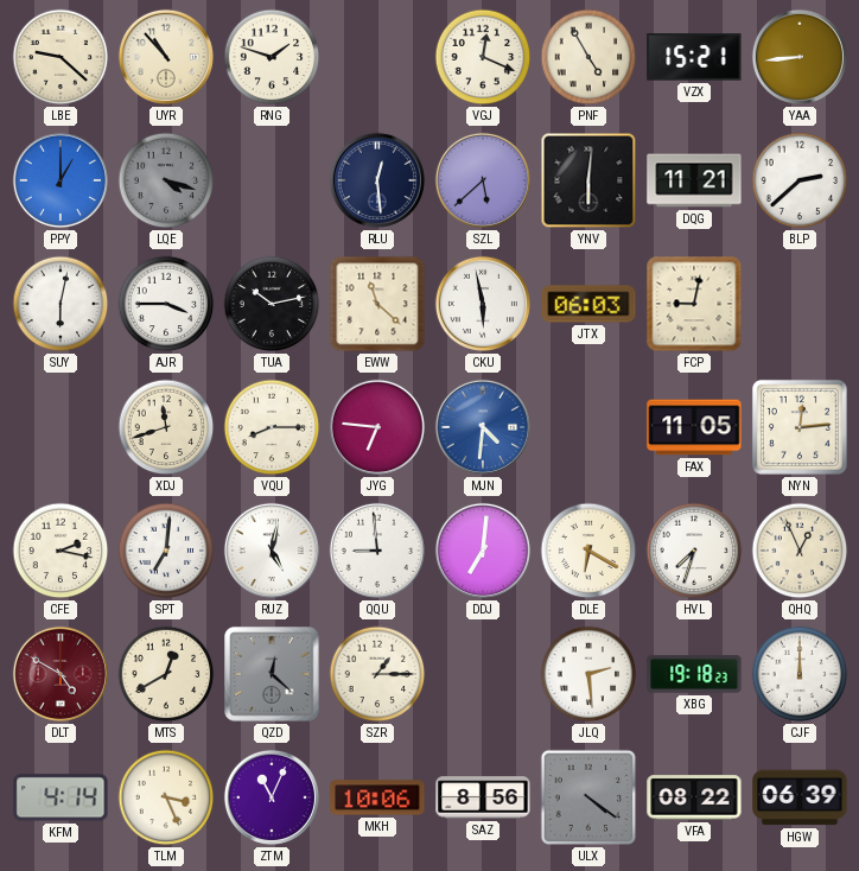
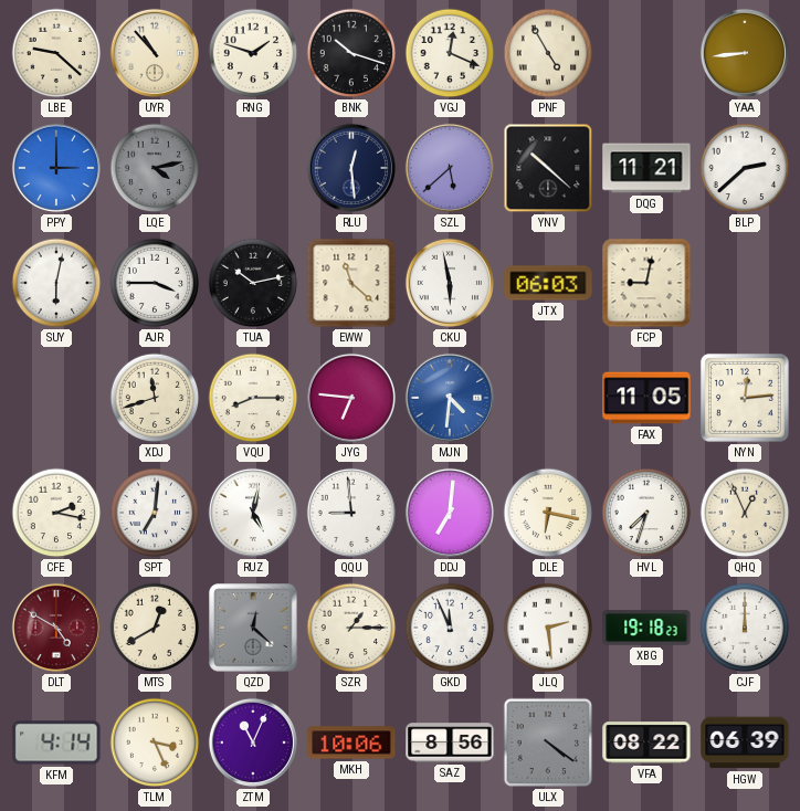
BNK: none -> 10:18
VZX: 15:21 -> none
PPY: 1:00 -> 3:00
LQE: 4:18 -> 4:13
YNV: 6:01 -> 10:22
DLE: 6:20 -> 6:17
GKD: none -> 11:56
